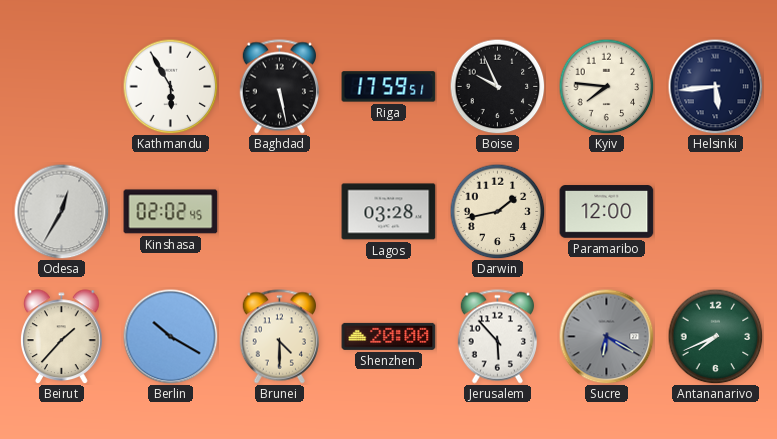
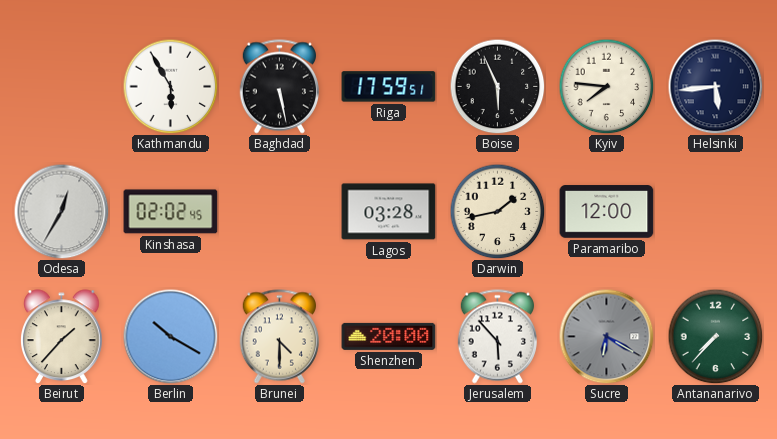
Boise: 9:56 -> 5:56
Antananarivo: 7:41 -> 7:37
